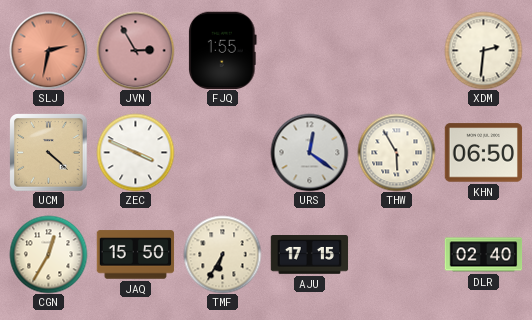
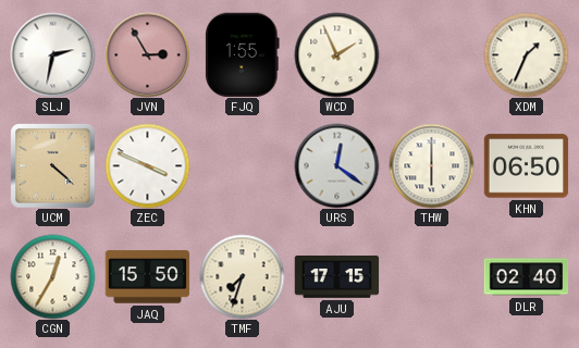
SLJ dial: salmon -> white
WCD: none -> 1:56
XDM: 2:31 -> 1:34
THW: 5:55 -> 6:00
TMF: 6:35 -> 7:33
